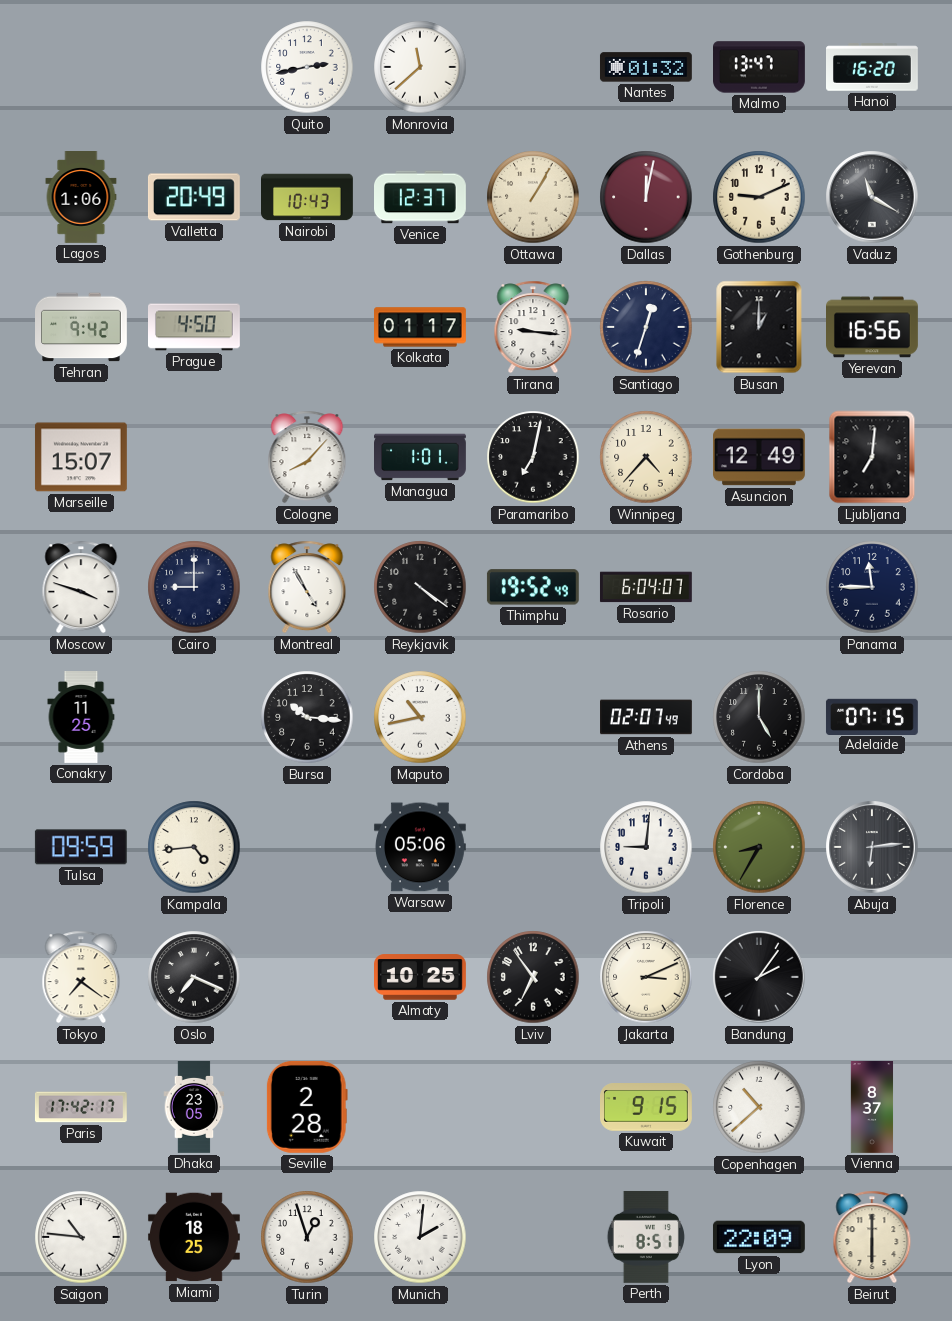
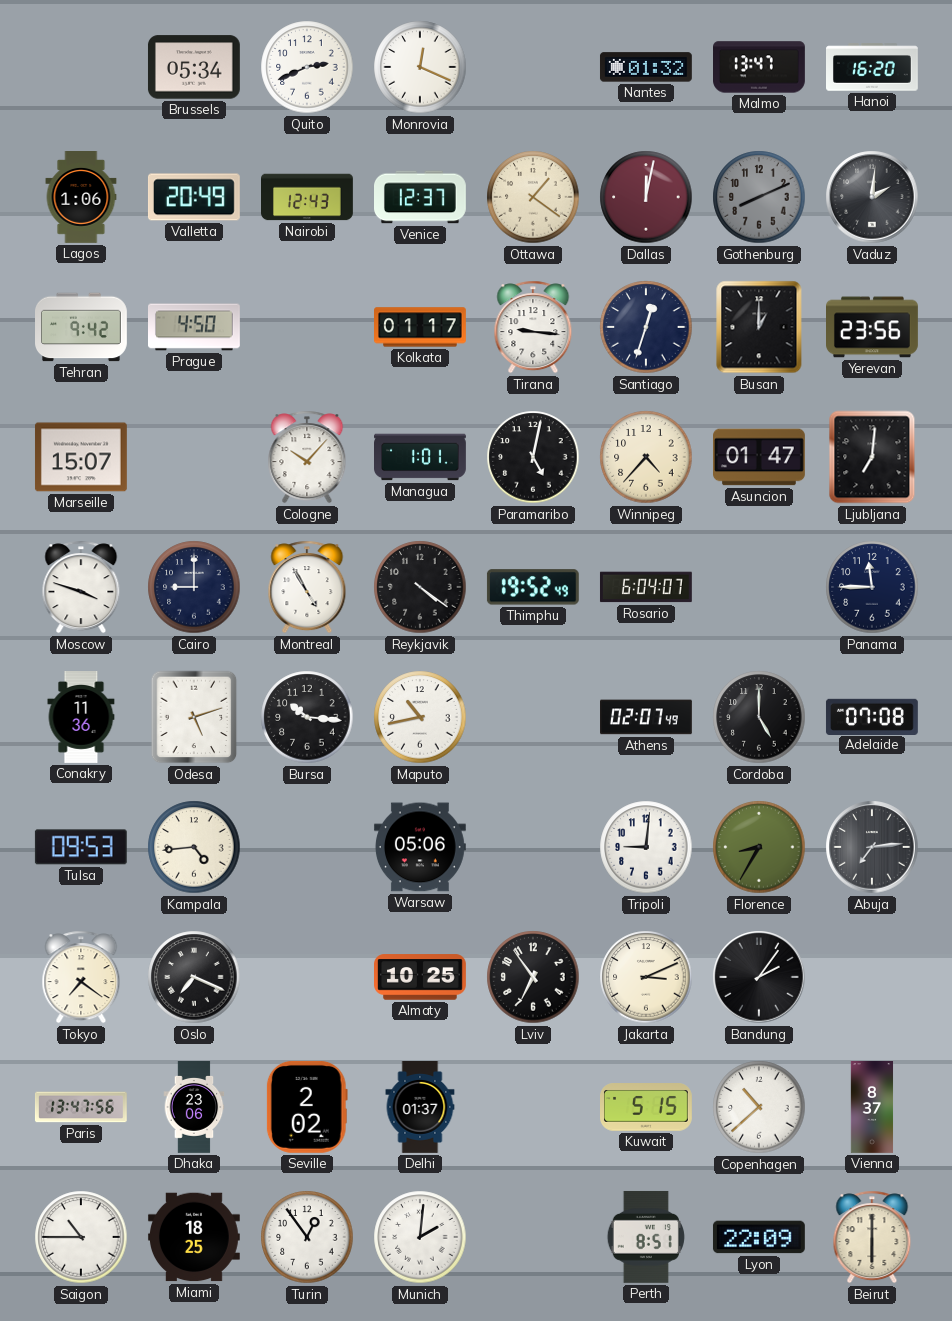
Brussels: none -> 05:34
Quito: 2:43 -> 2:41
Monrovia: 11:38 -> 12:19
Nairobi: 10:43 -> 12:43
Ottawa: 1:05 -> 1:21
Gothenburg: 9:11 -> 8:11
Gothenburg dial: cream -> grey
Vaduz: 11:20 -> 2:01
Yerevan: 16:56 -> 23:56
Cologne: 8:07 -> 10:07
Paramaribo: 7:02 -> 5:02
Asuncion: 12:49 -> 01:47
Conakry: 11:25 -> 11:36
Odesa: none -> 5:12
Adelaide: 07:15 -> 07:08
Tulsa: 09:59 -> 09:53
Abuja: 6:14 -> 7:14
Paris: 17:42 -> 13:47
Dhaka: 23:05 -> 23:06
Seville: 2:28 -> 2:02
Delhi: none -> 01:37
Kuwait: 9:15 -> 5:15
Saigon: 10:46 -> 10:45
Turin: 12:57 -> 12:54
